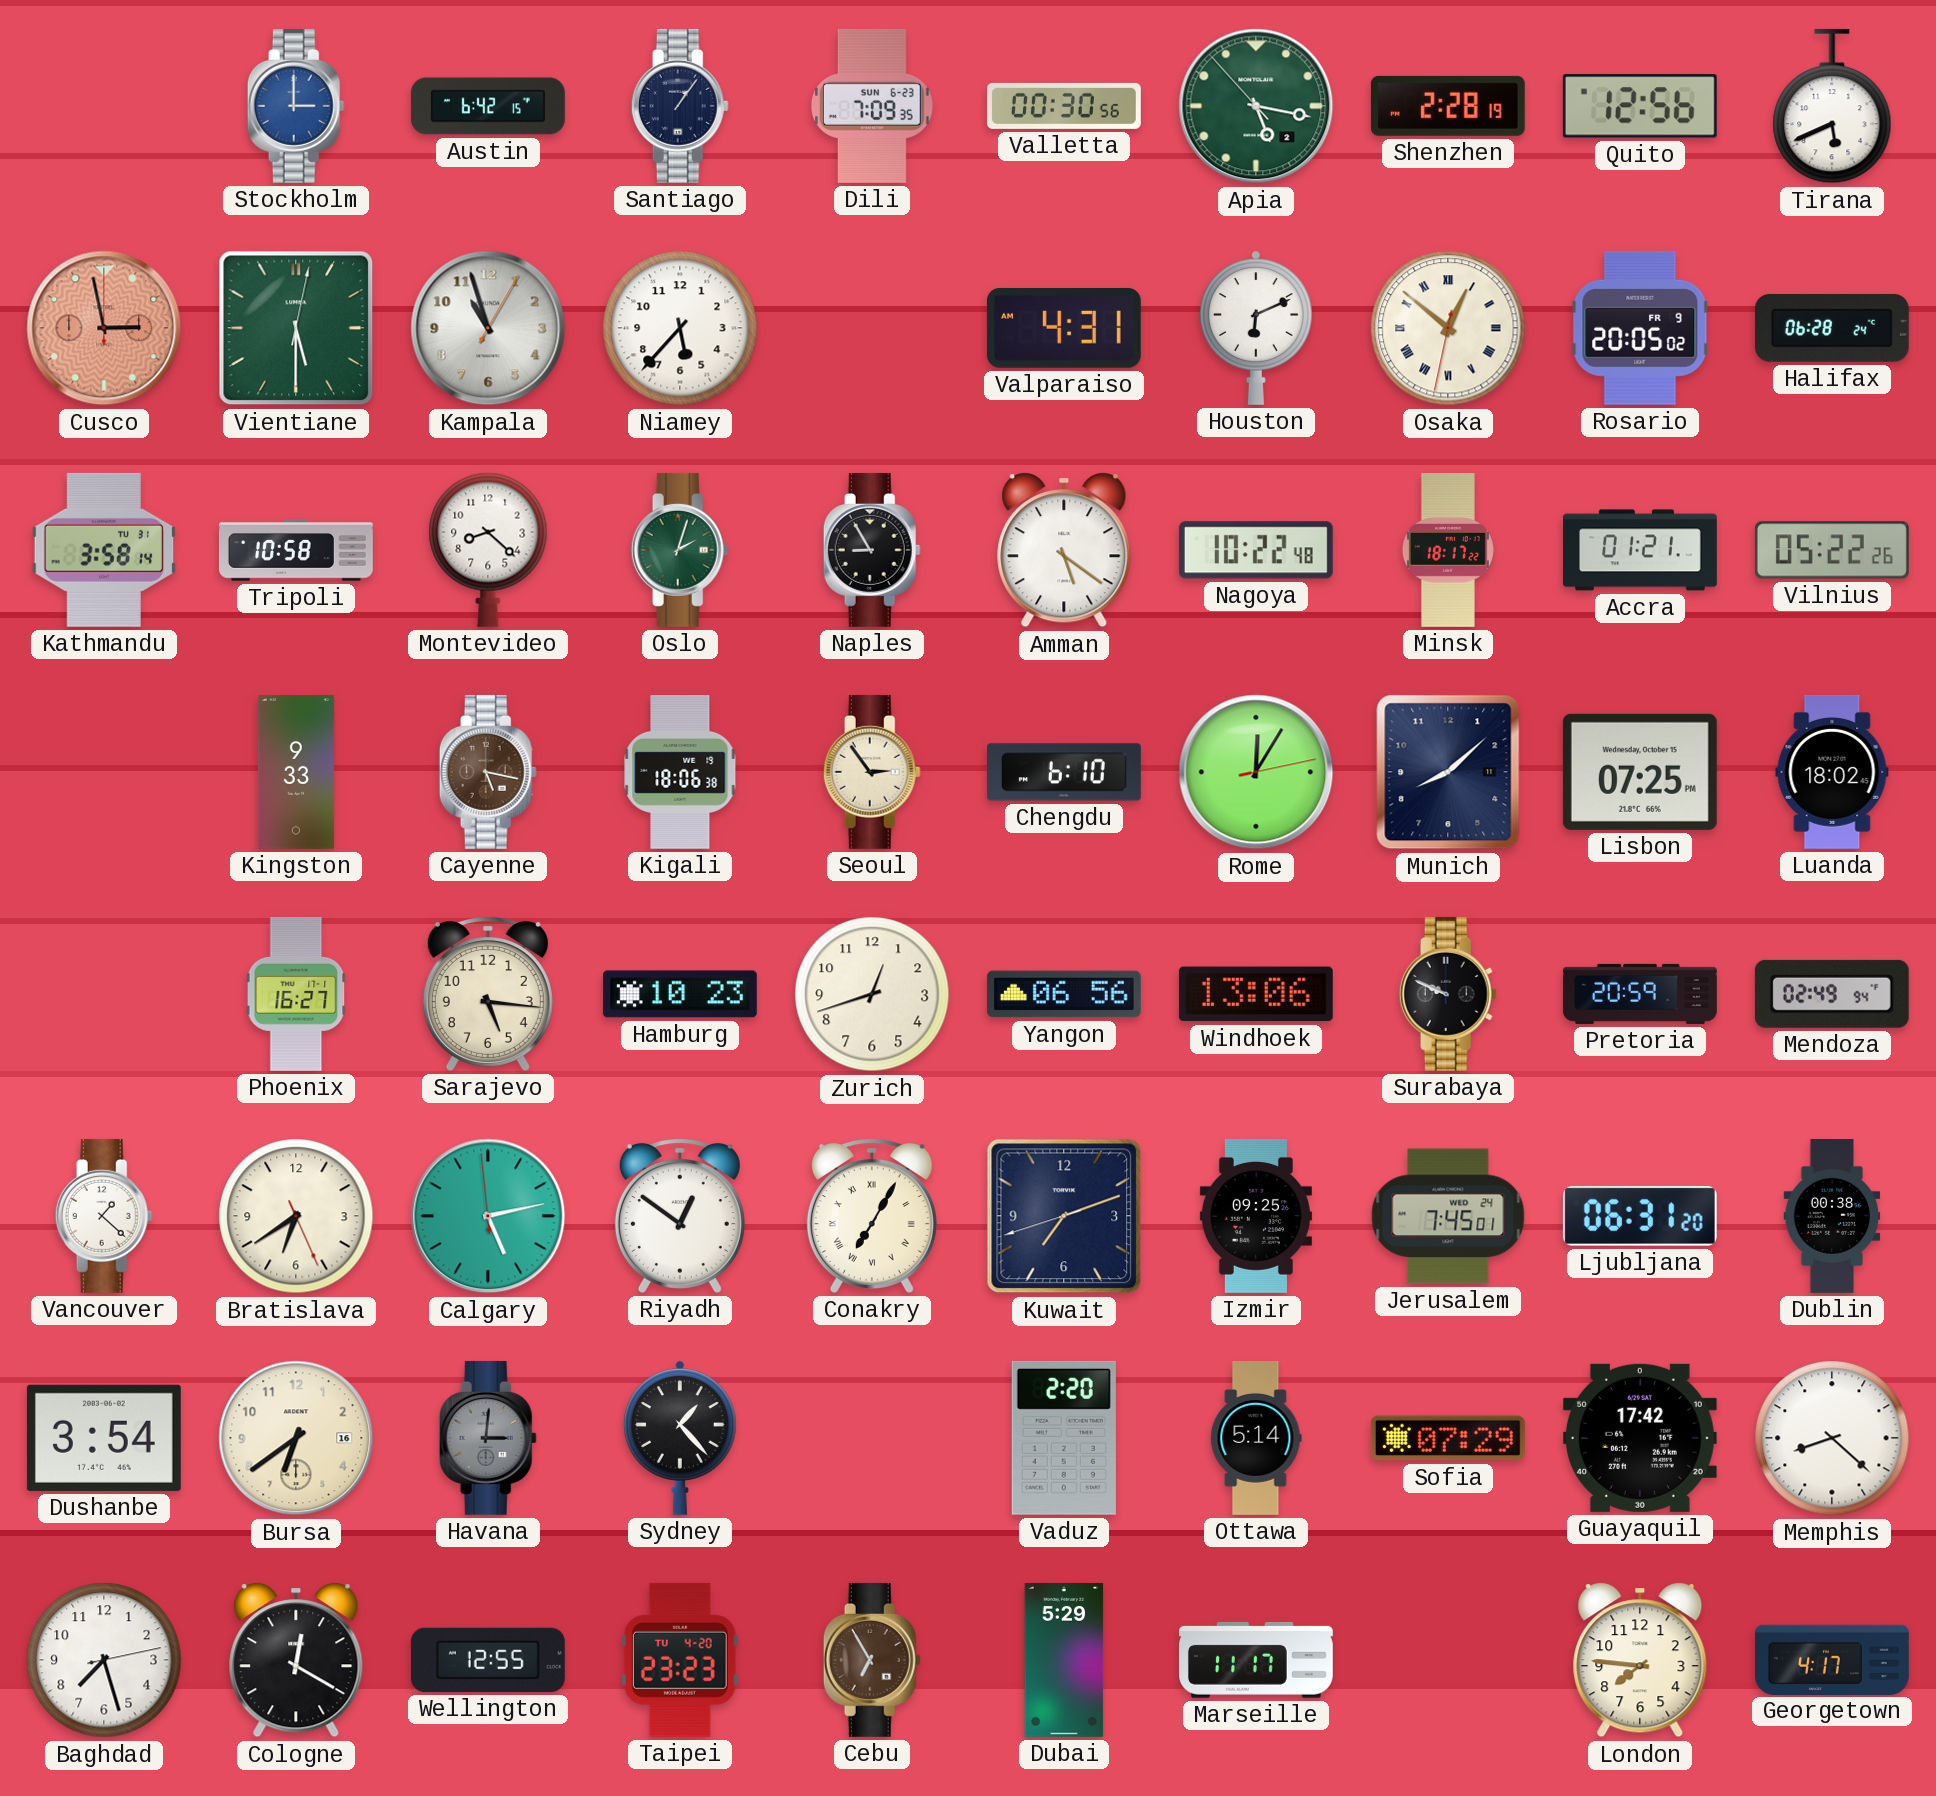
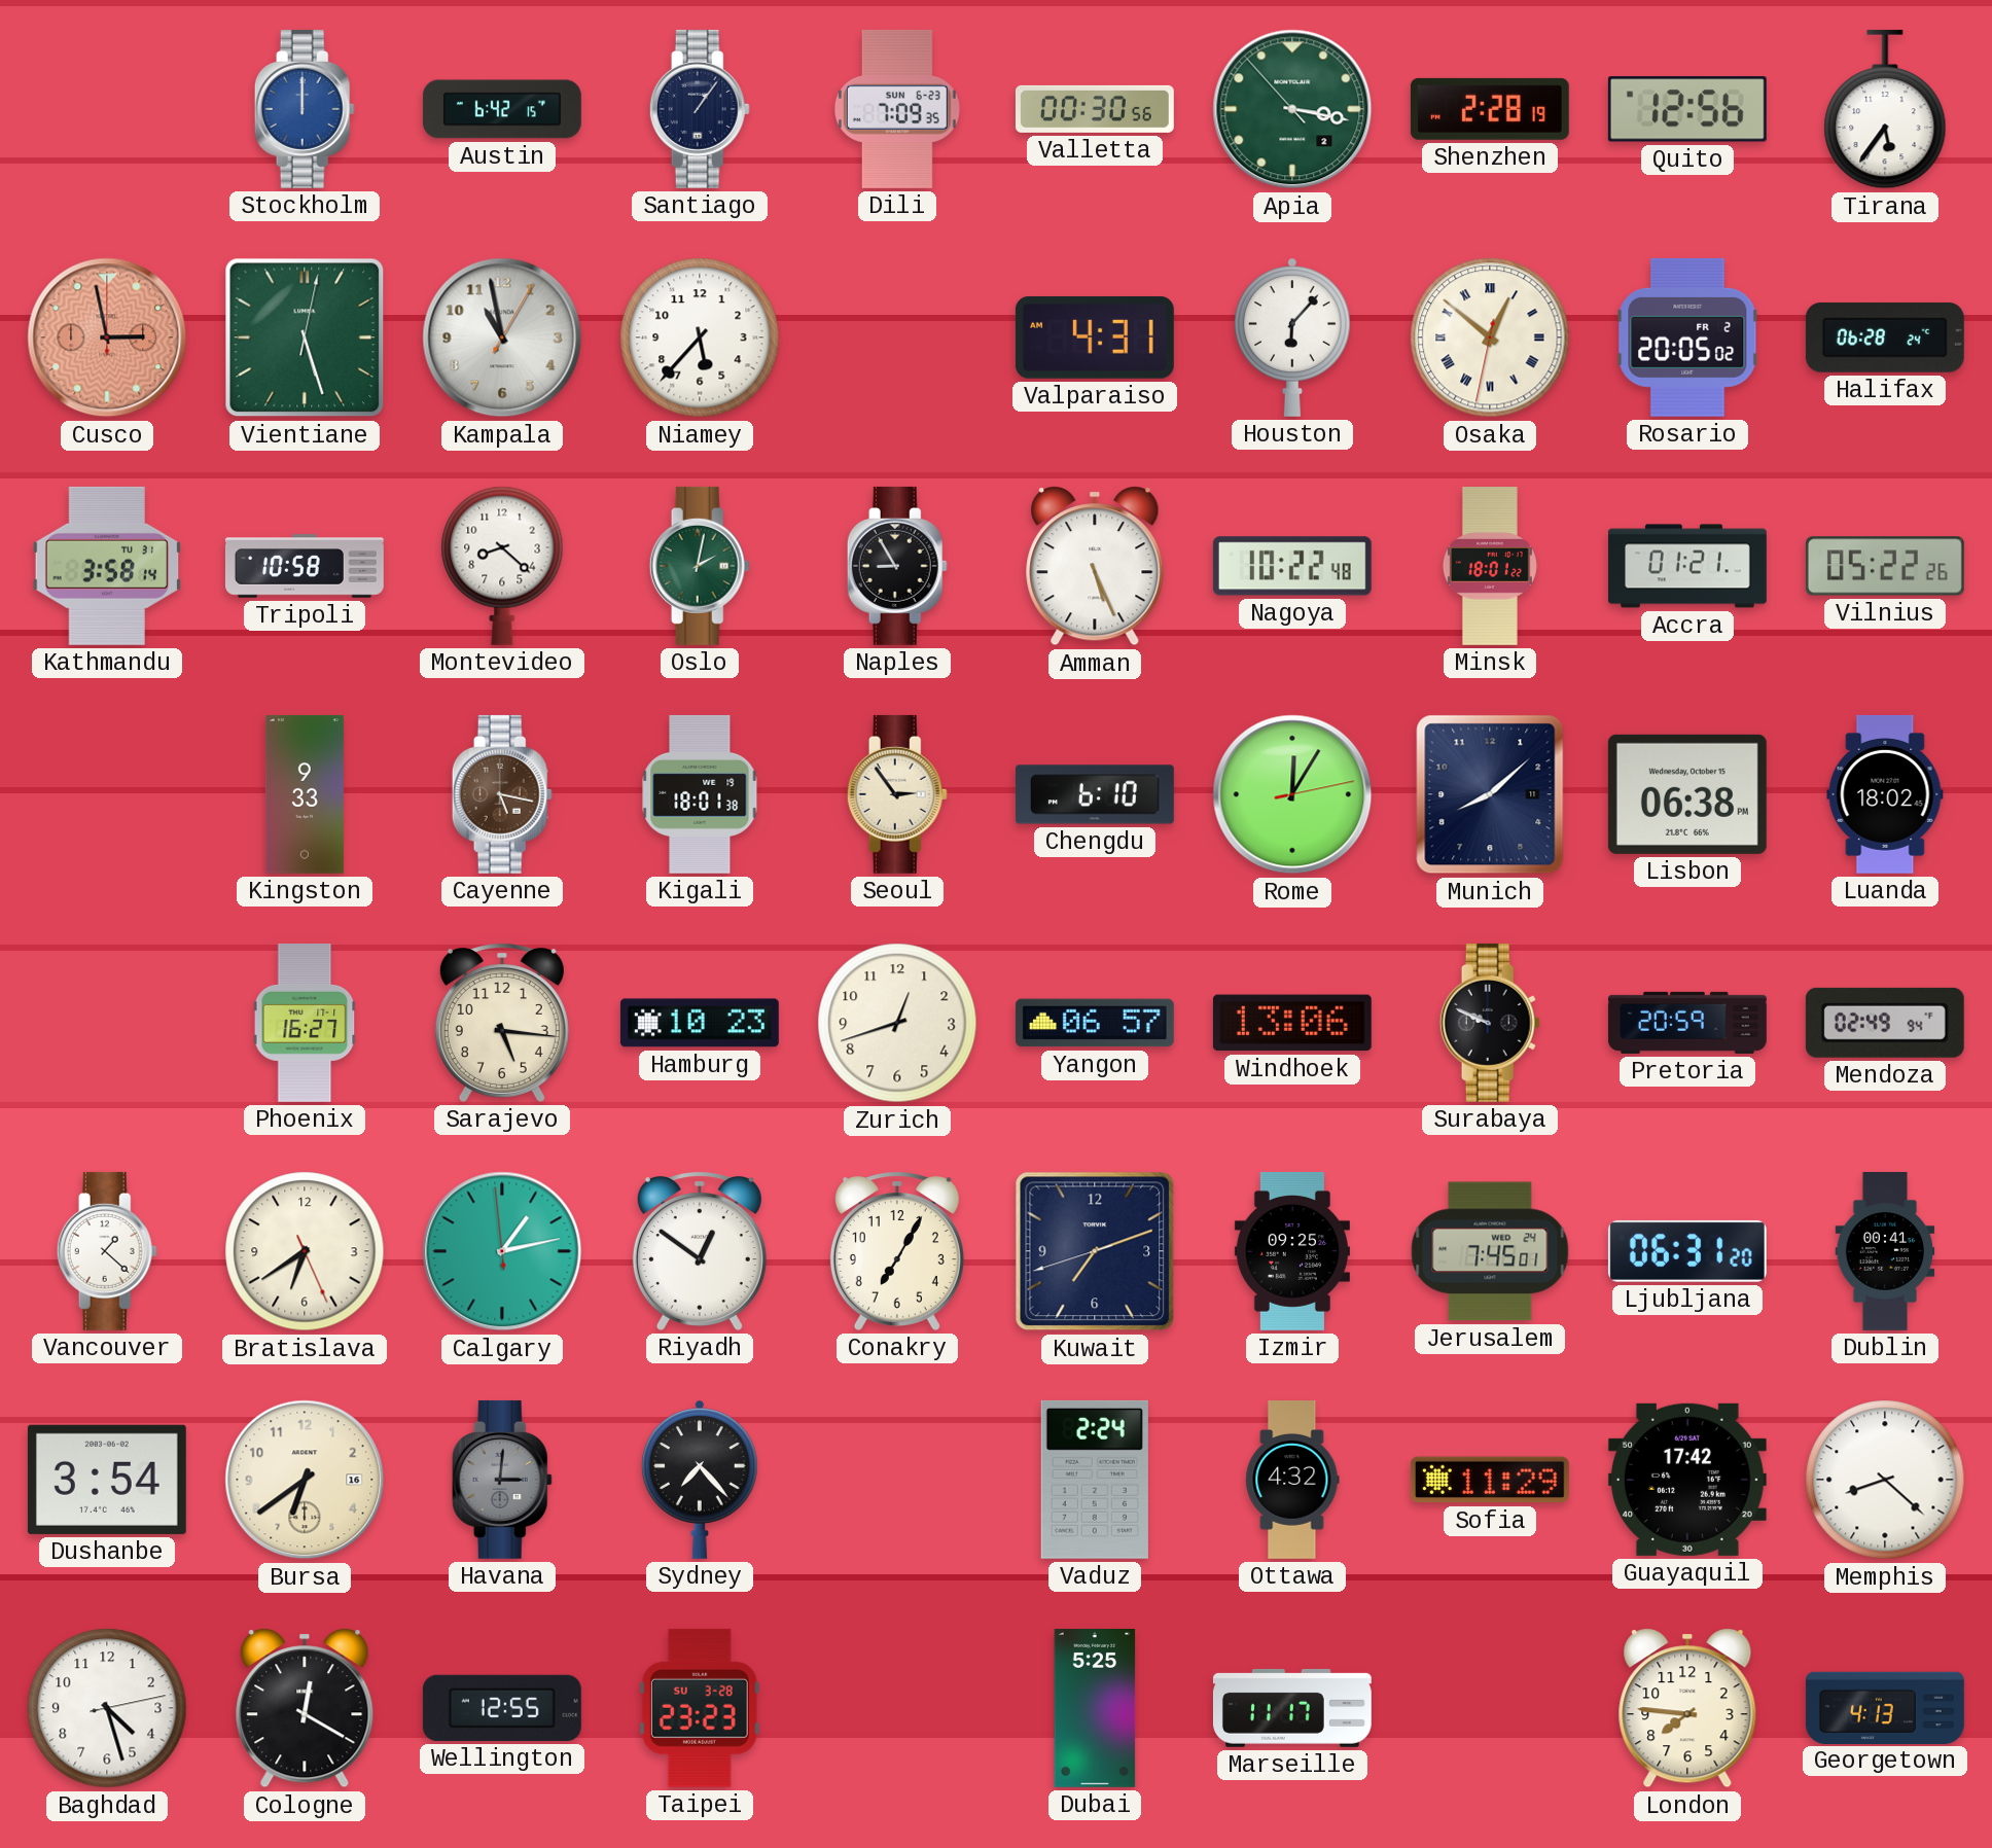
Stockholm: 3:00 -> 12:00
Apia: 5:16 -> 3:16
Tirana: 5:41 -> 5:36
Vientiane: 5:30 -> 5:27
Kampala: 10:57 -> 10:58
Houston: 6:11 -> 6:07
Rosario date: FR 9 -> FR 2
Oslo: 2:03 -> 2:02
Amman: 5:21 -> 5:26
Minsk: 18:17 -> 18:01
Kigali: 18:06 -> 18:01
Lisbon: 07:25 -> 06:38
Yangon: 06:56 -> 06:57
Calgary: 5:12 -> 1:12
Conakry numerals: Roman -> Arabic
Dublin: 00:38 -> 00:41
Sydney: 1:23 -> 7:23
Vaduz: 2:20 -> 2:24
Ottawa: 5:14 -> 4:32
Sofia: 07:29 -> 11:29
Baghdad: 7:27 -> 4:27
Taipei date: TU 4-20 -> SU 3-28
Cebu: 6:55 -> none
Dubai: 5:29 -> 5:25
Georgetown: 4:17 -> 4:13
